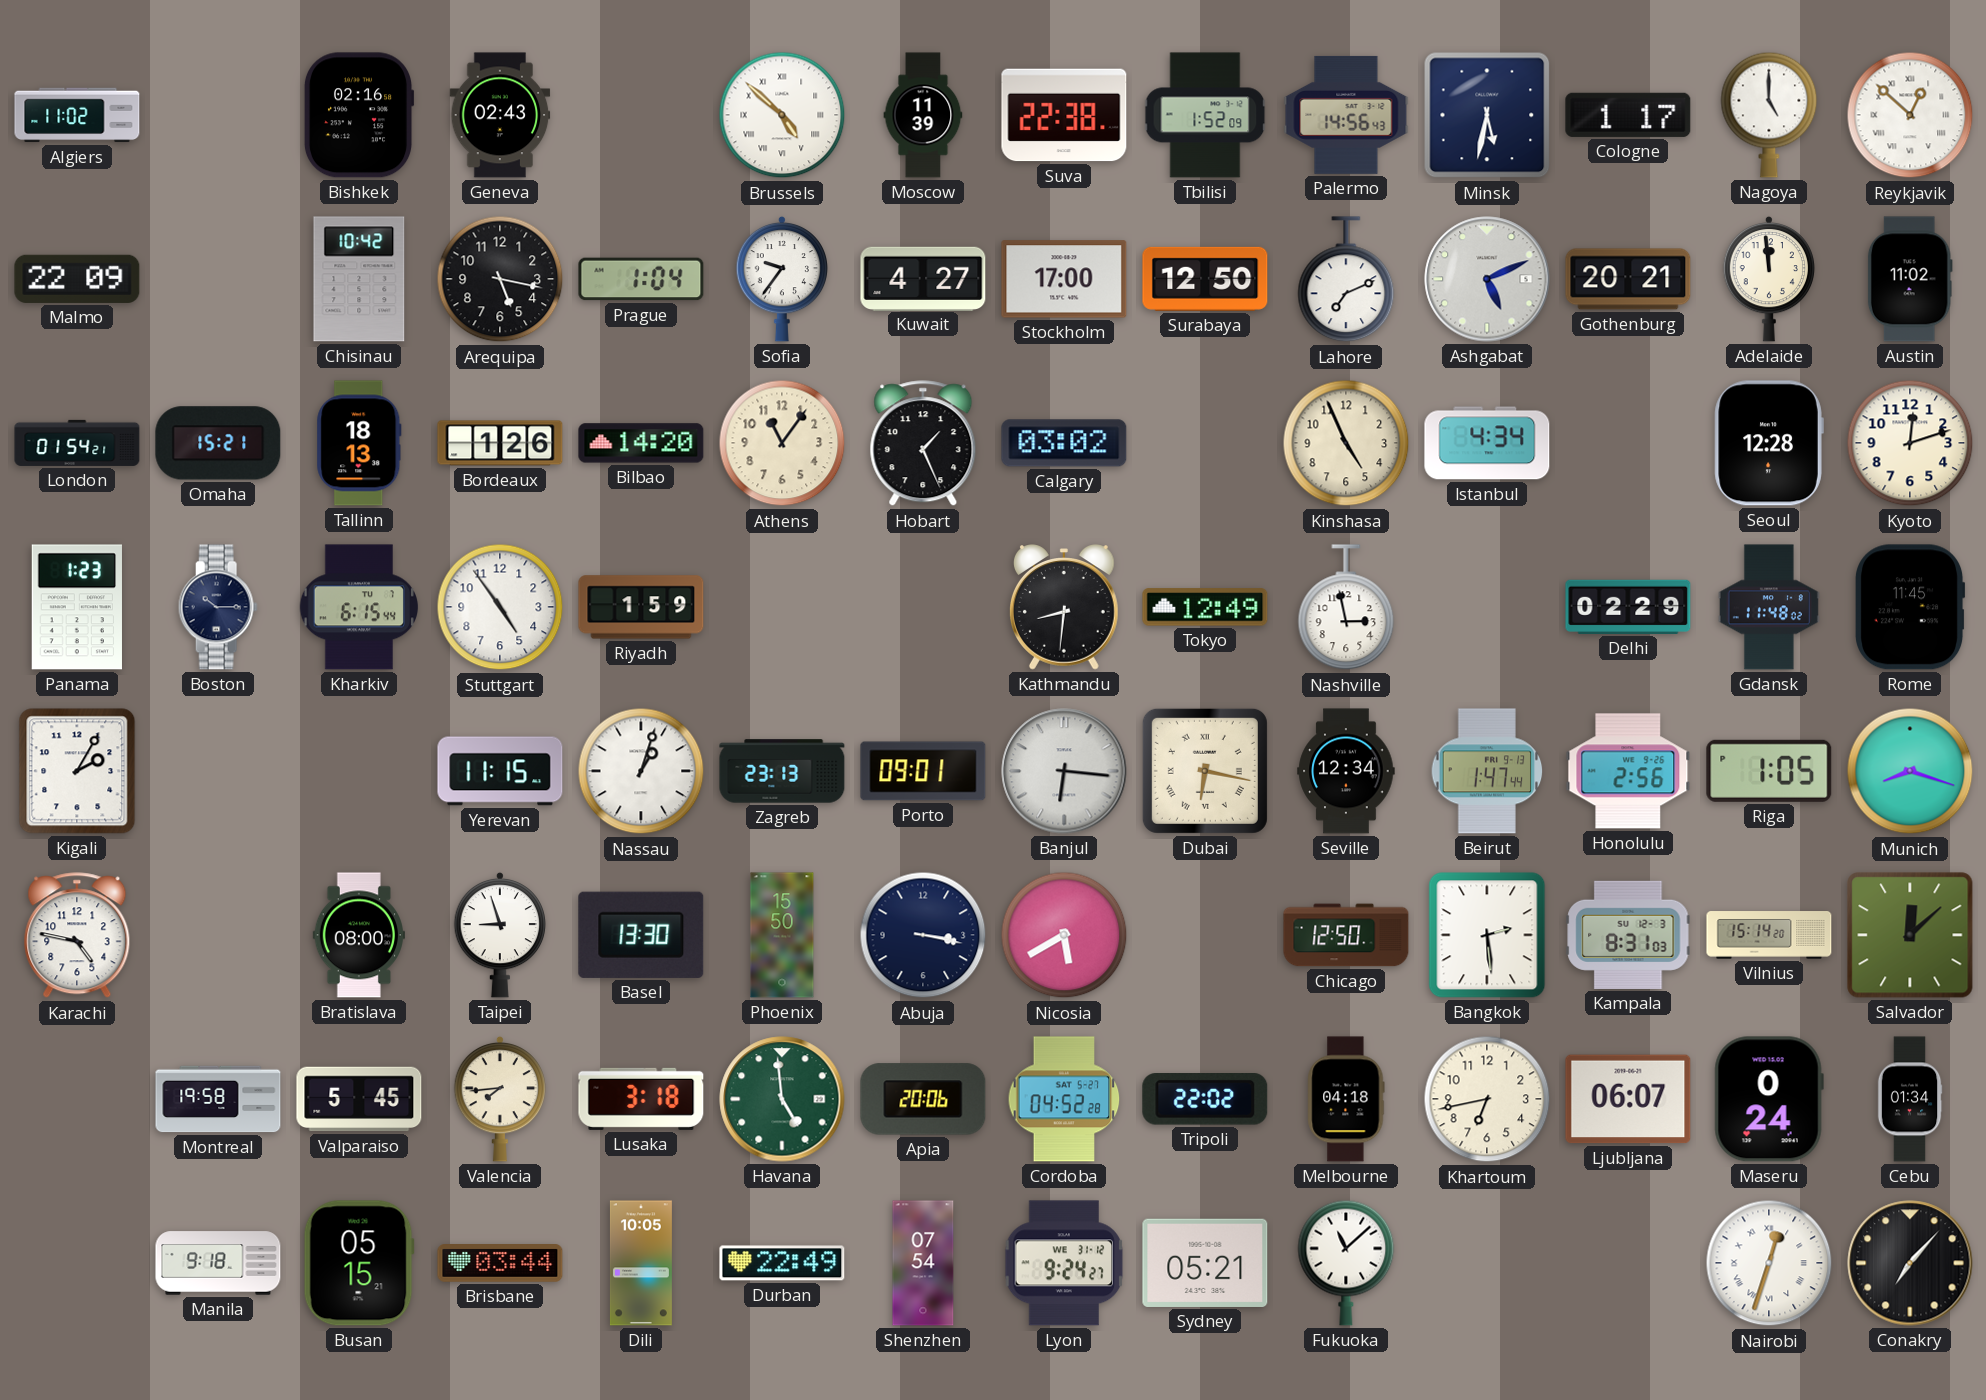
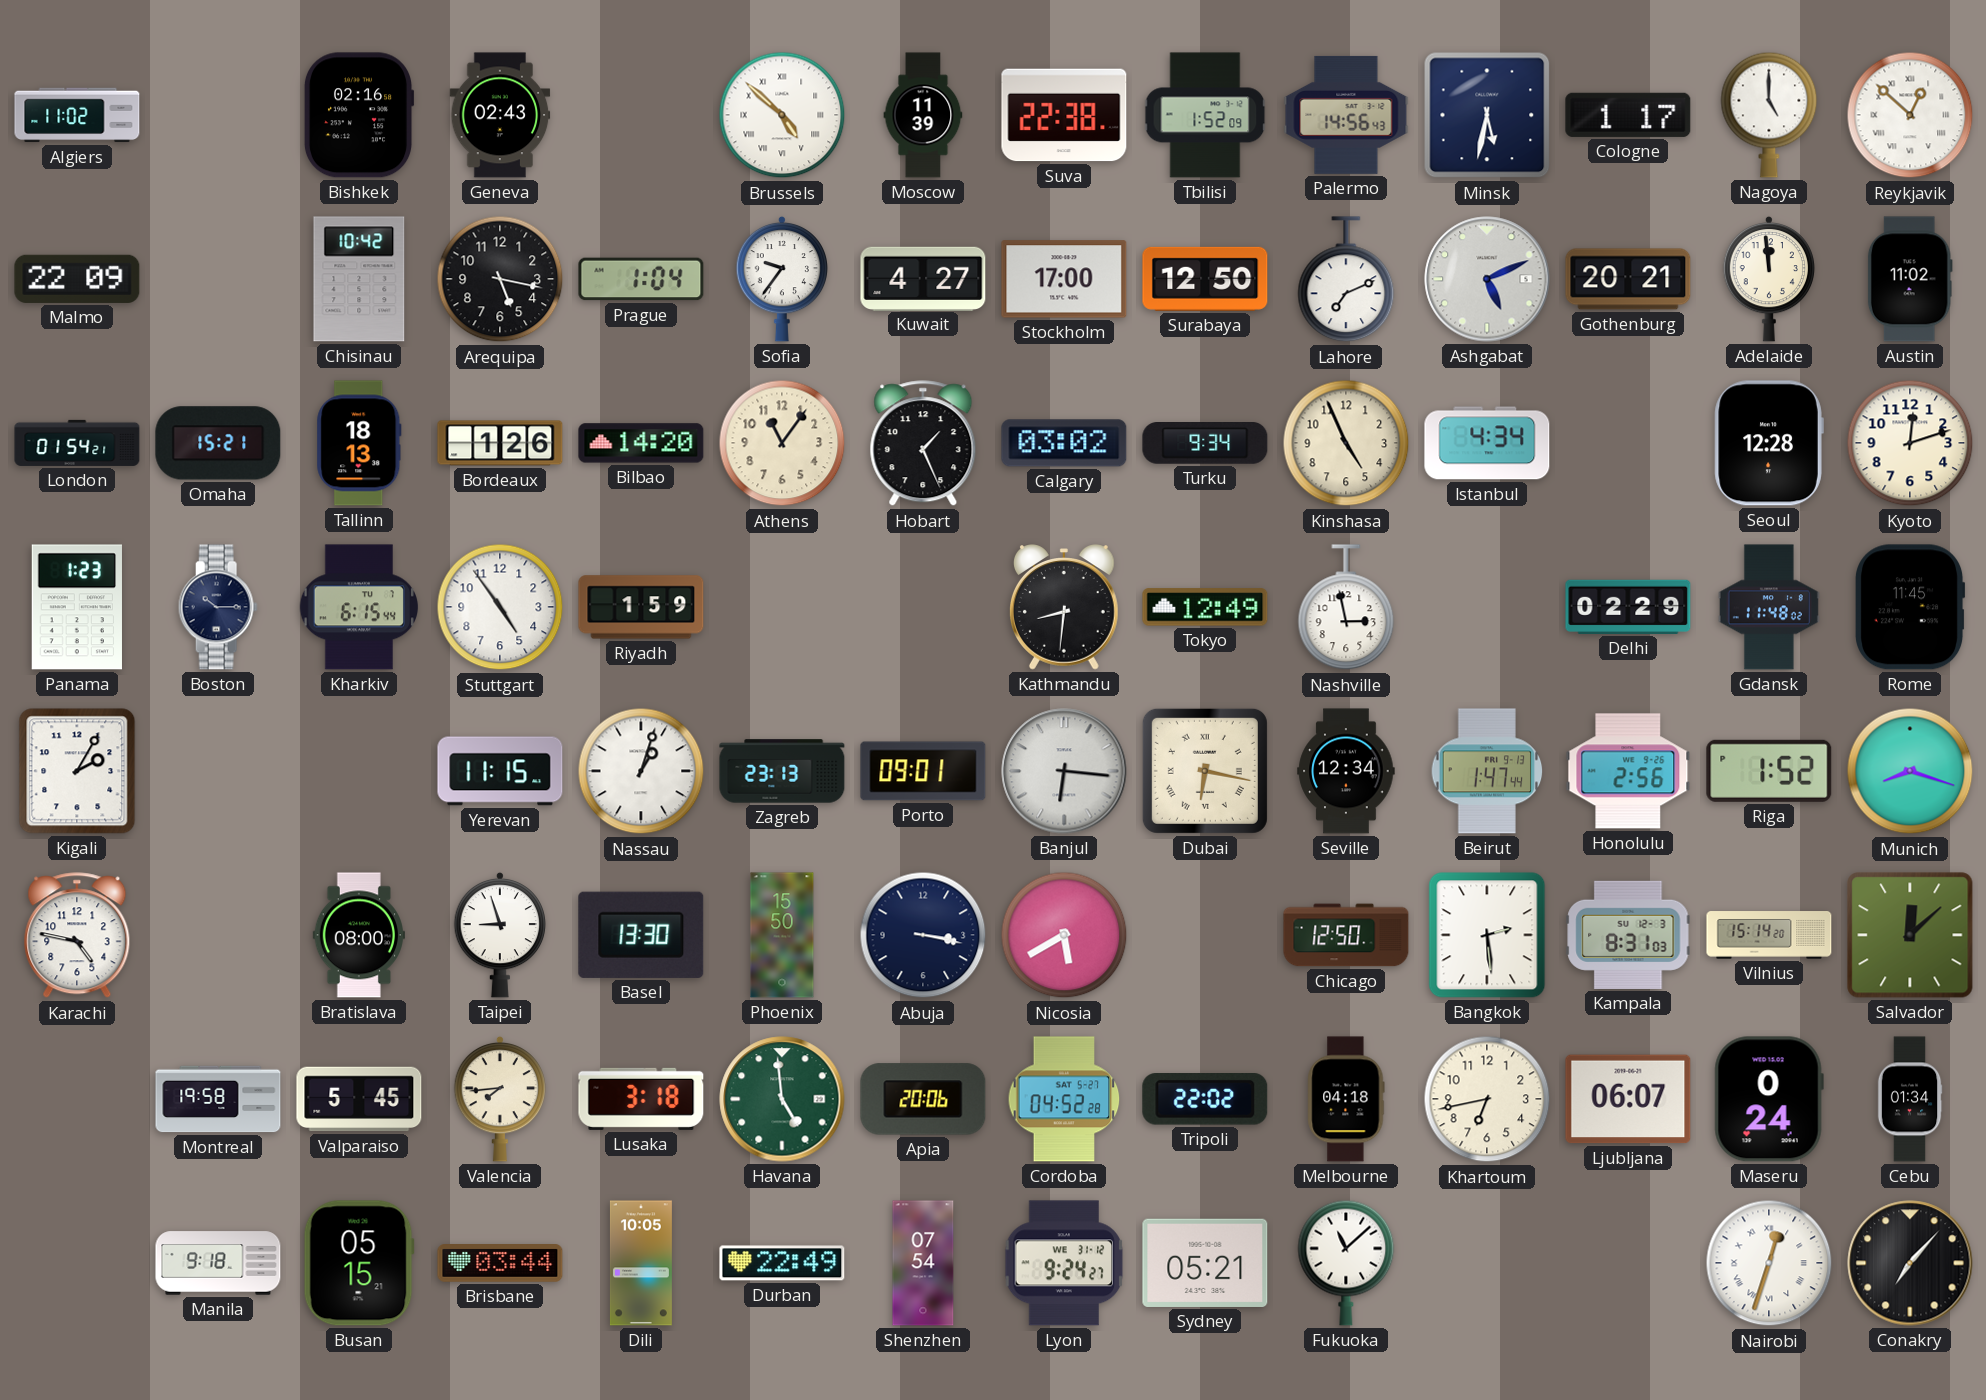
Turku: none -> 9:34
Riga: 1:05 -> 1:52
